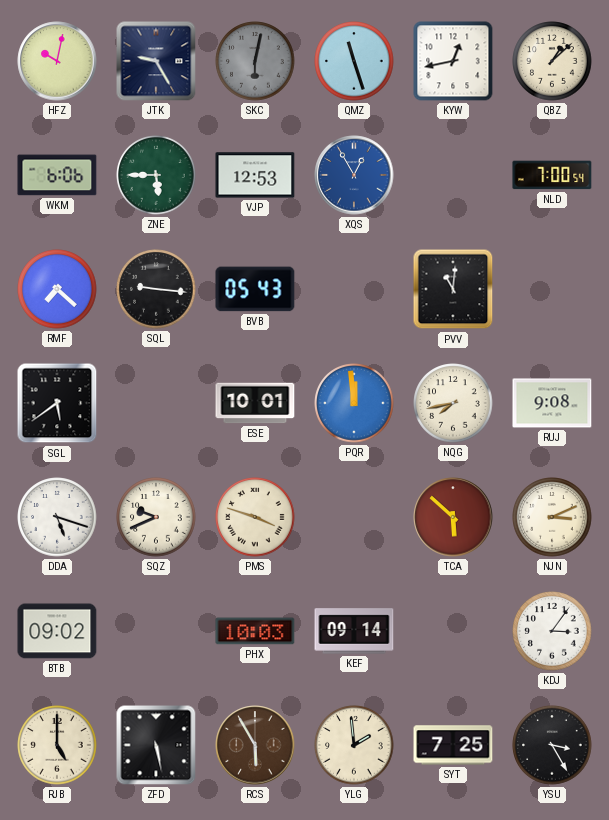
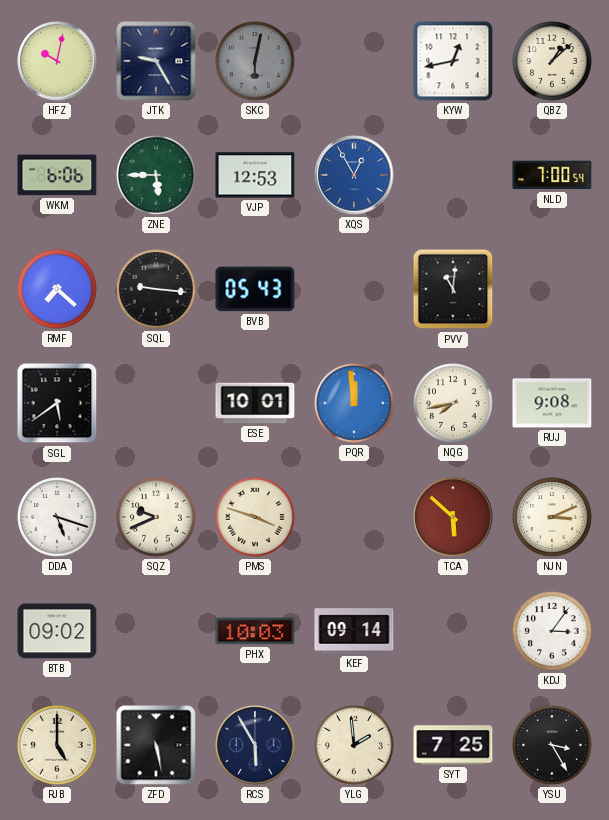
QMZ: 11:27 -> none
RCS dial: brown -> navy
